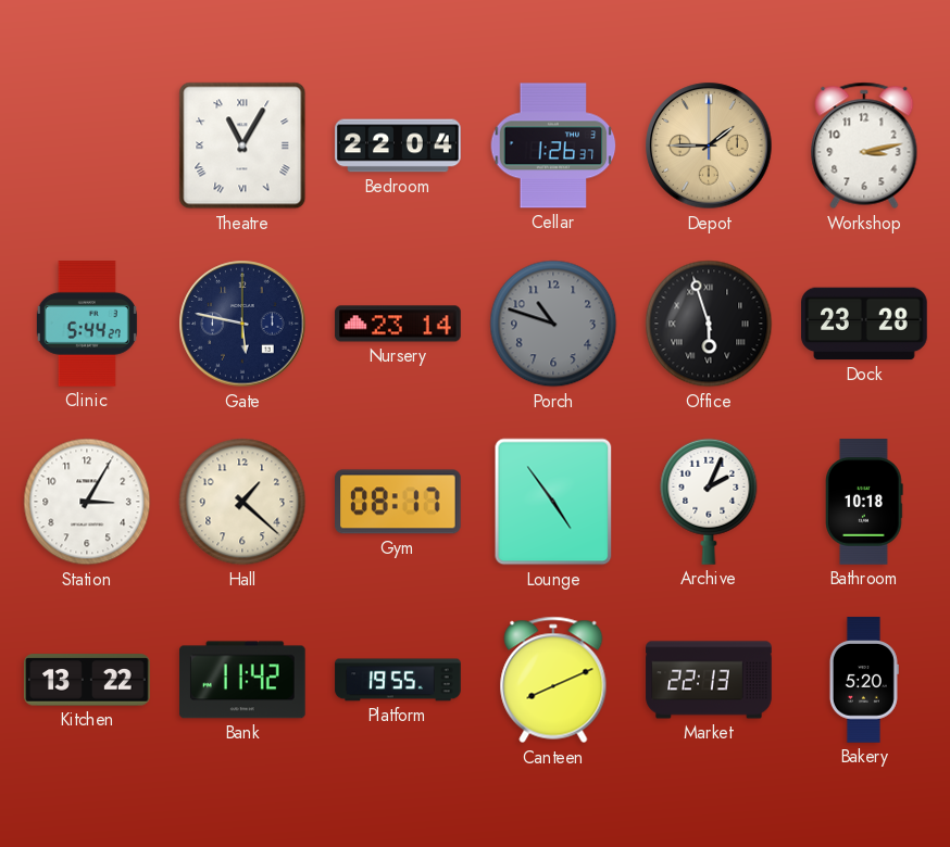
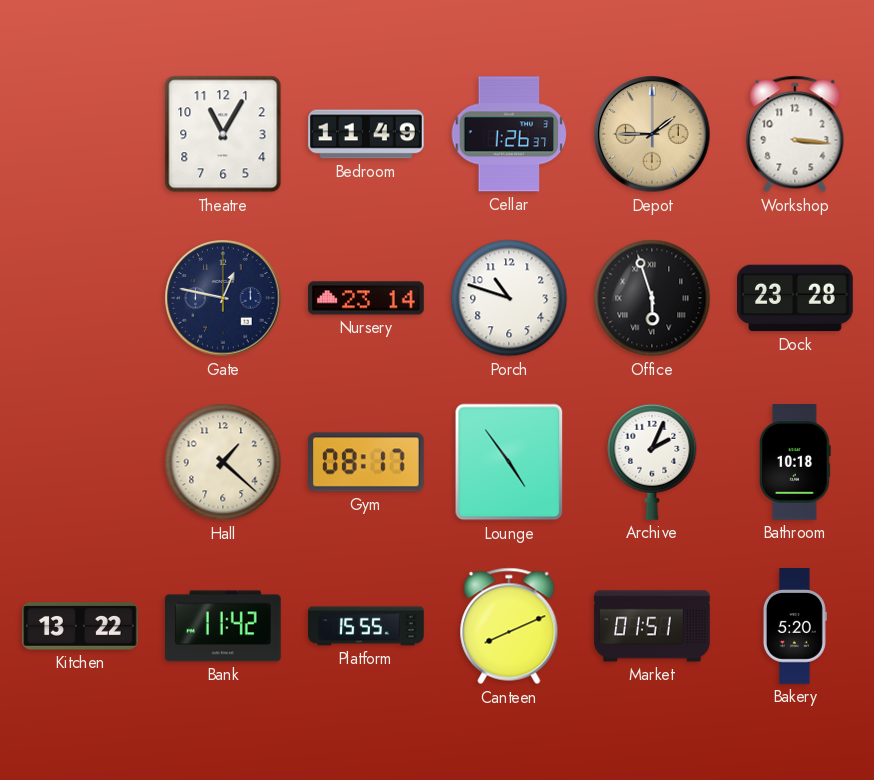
Theatre numerals: Roman -> Arabic
Bedroom: 22:04 -> 11:49
Workshop: 3:13 -> 3:16
Clinic: 5:44 -> none
Gate: 5:47 -> 12:47
Porch dial: grey -> white
Station: 3:05 -> none
Platform: 19:55 -> 15:55
Market: 22:13 -> 01:51
